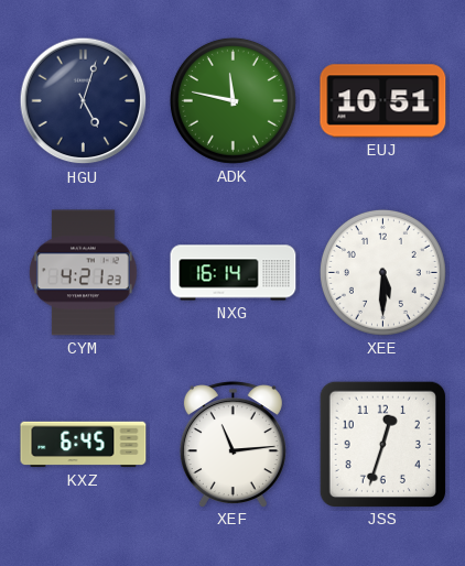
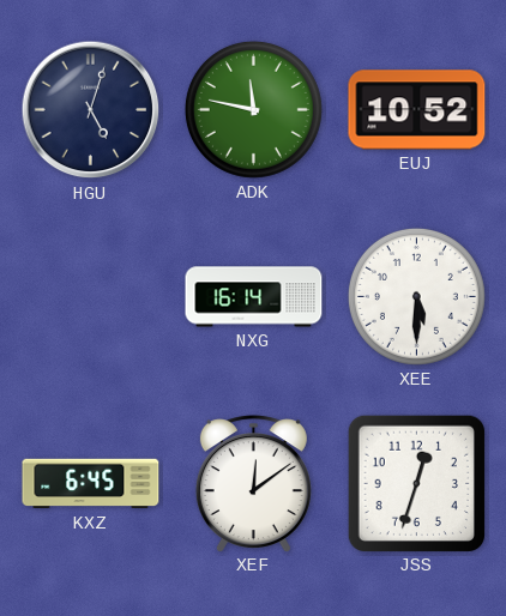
EUJ: 10:51 -> 10:52
CYM: 4:21 -> none
XEF: 11:14 -> 12:09
